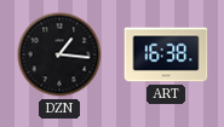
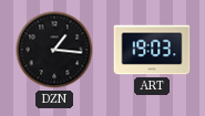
ART: 16:38 -> 19:03
